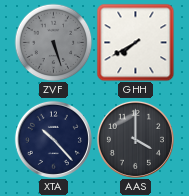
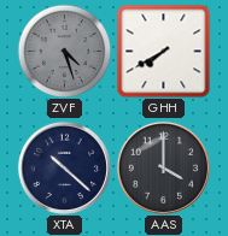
ZVF: 5:27 -> 4:27
XTA: 10:23 -> 10:22
